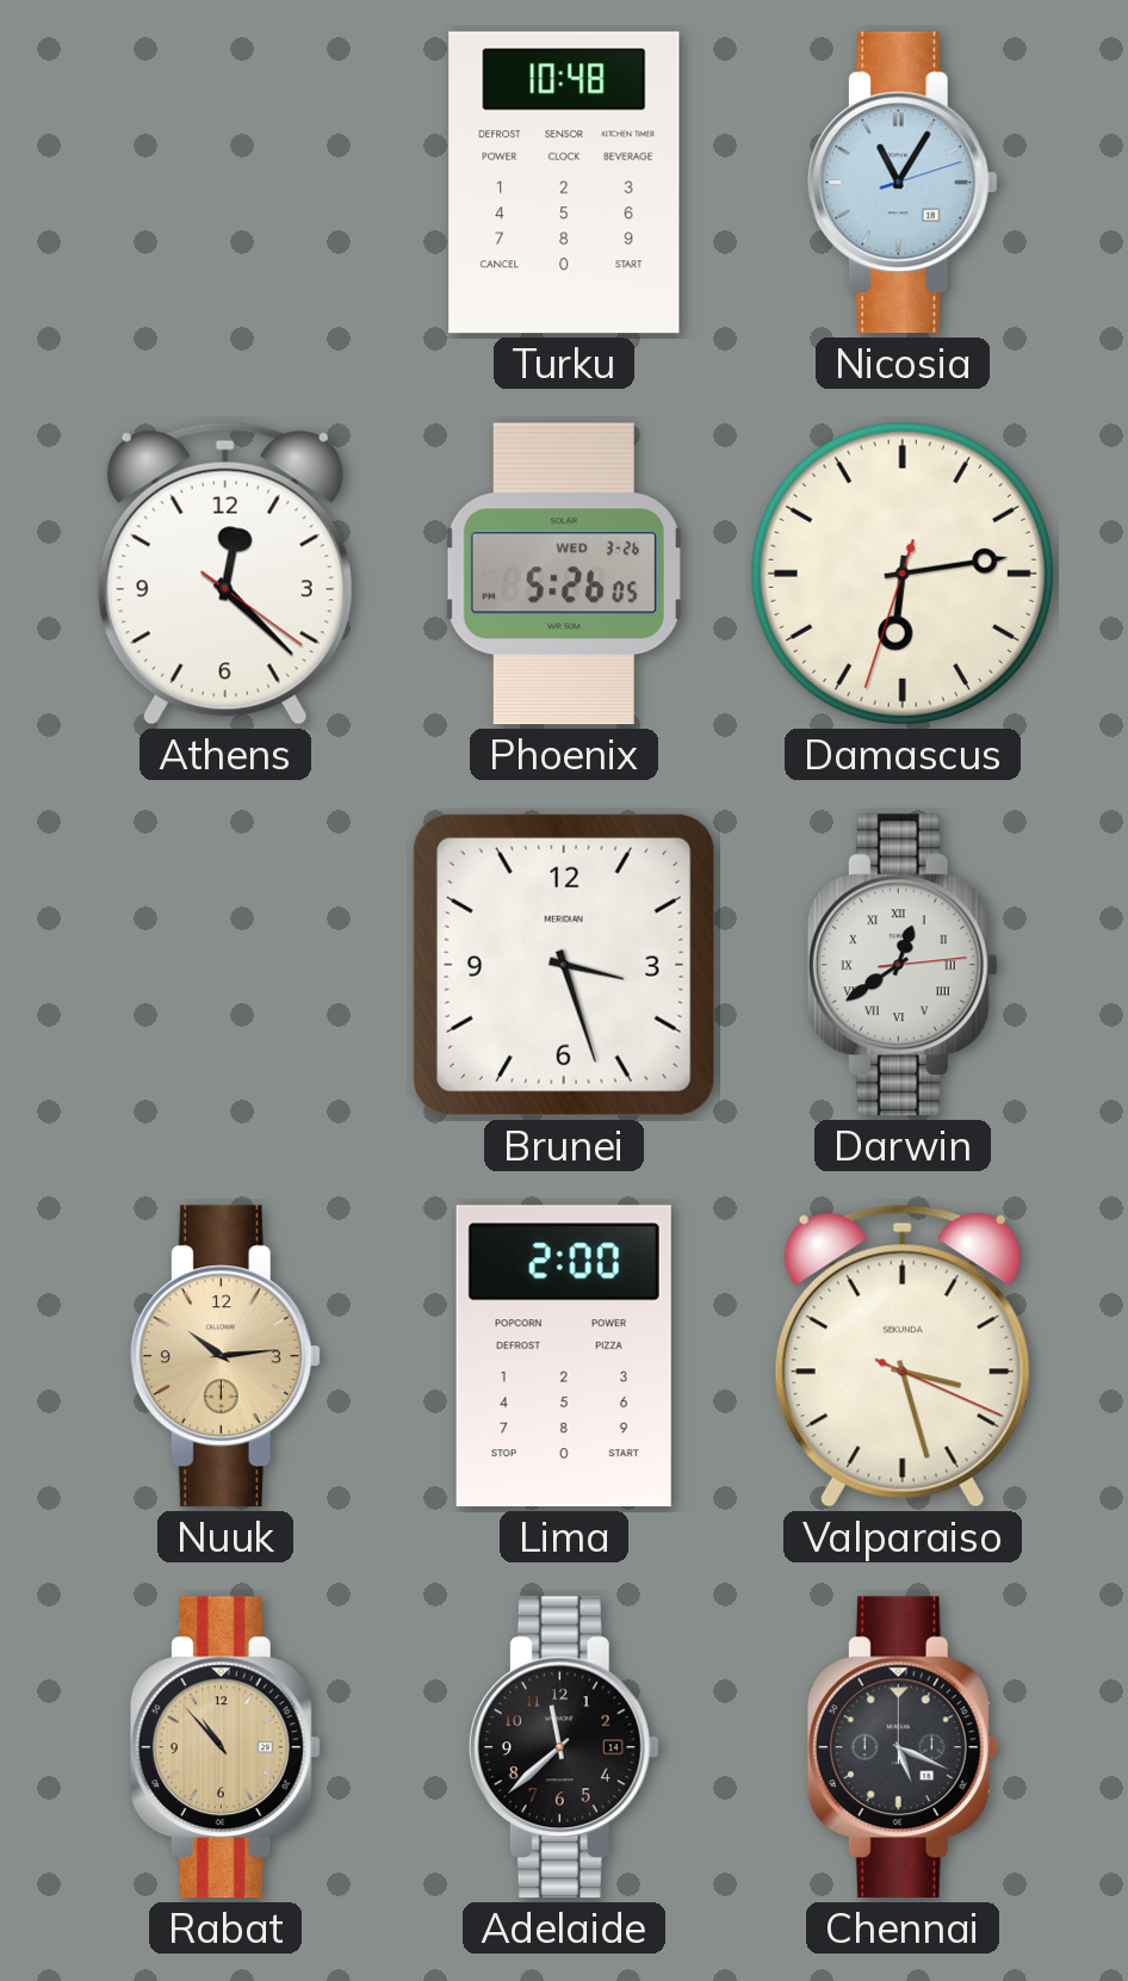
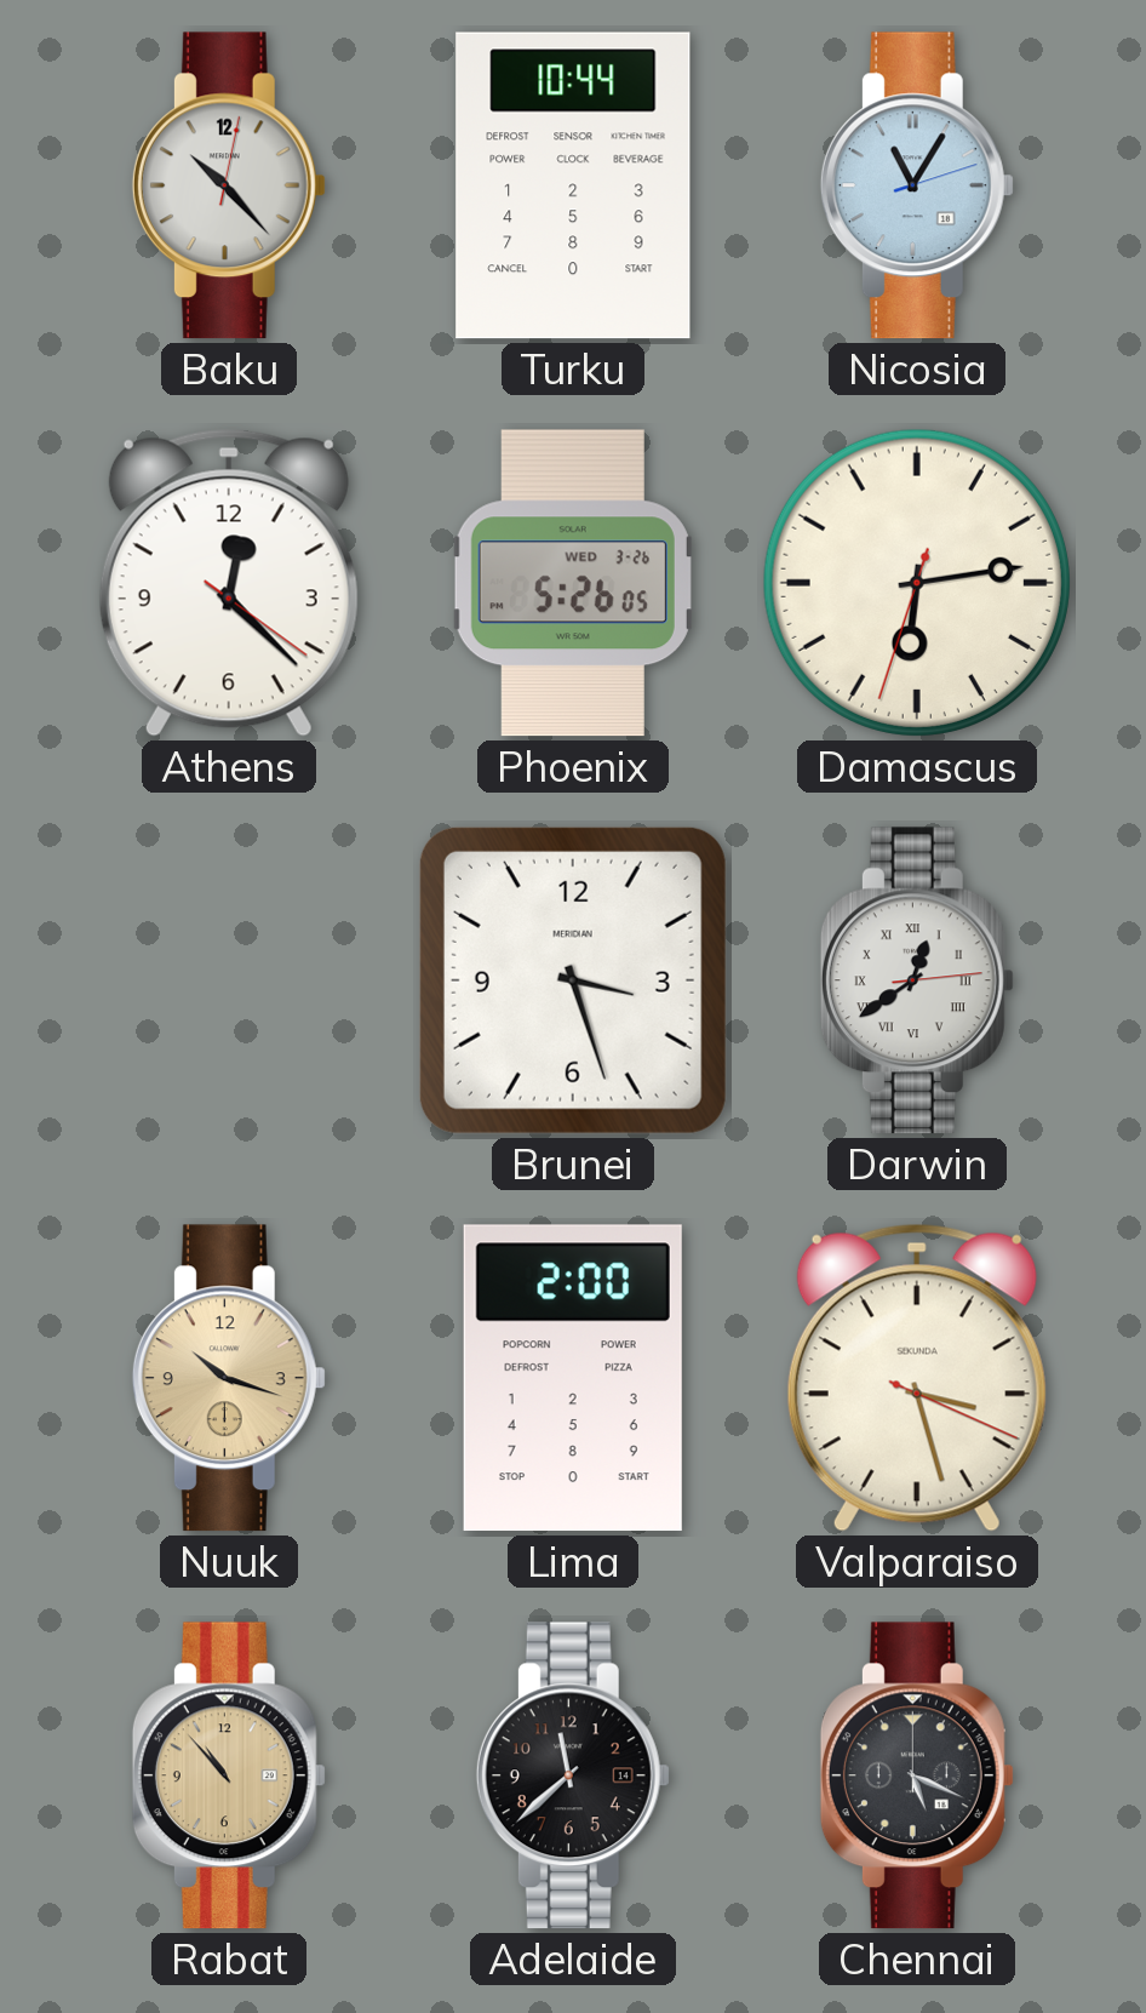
Baku: none -> 10:23
Turku: 10:48 -> 10:44
Nuuk: 10:14 -> 10:18
